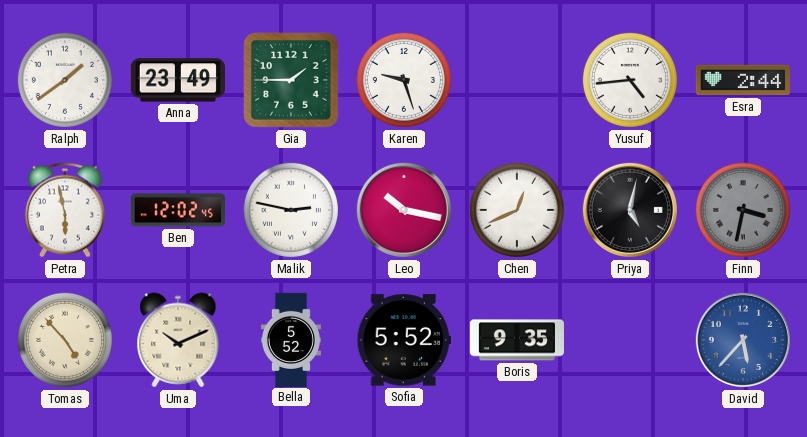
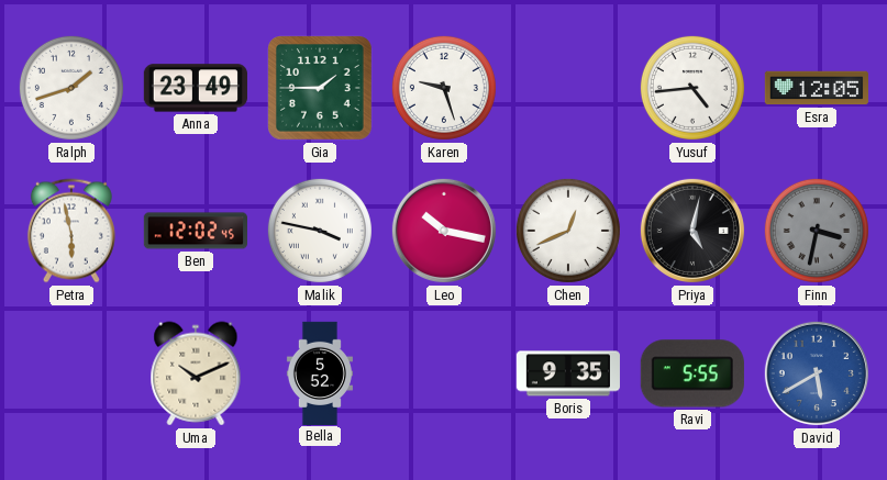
Ralph: 1:39 -> 1:42
Esra: 2:44 -> 12:05
Malik: 2:47 -> 3:47
Tomas: 4:53 -> none
Sofia: 5:52 -> none
Ravi: none -> 5:55
David: 5:37 -> 5:40
